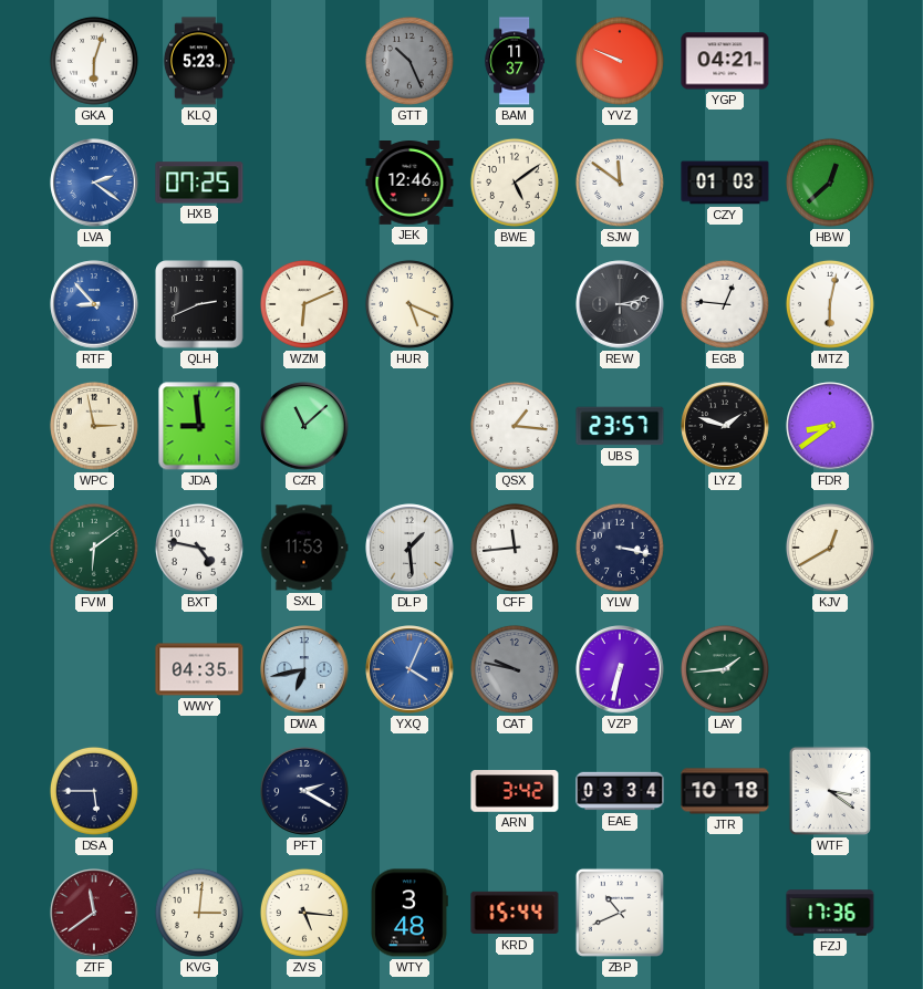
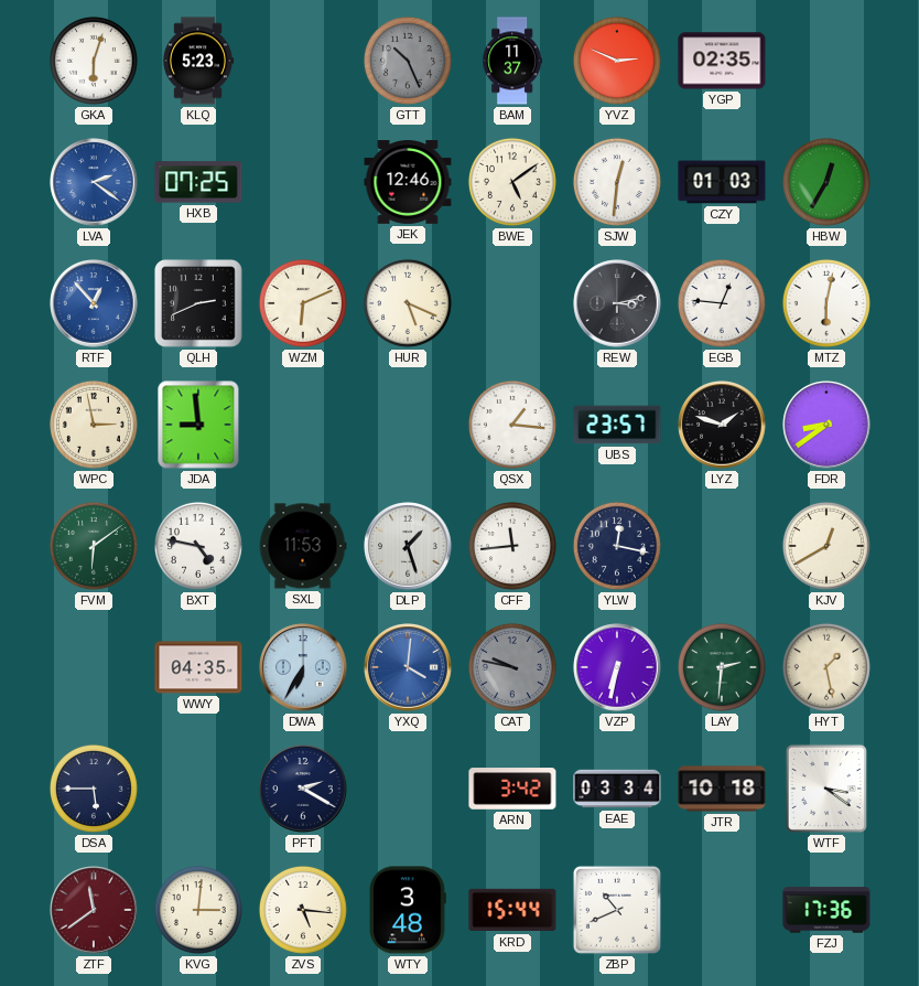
YVZ: 9:49 -> 2:49
YGP: 04:21 -> 02:35
SJW: 11:51 -> 12:31
HBW: 12:38 -> 12:35
RTF: 8:53 -> 12:53
CZR: 11:08 -> none
DLP: 1:29 -> 1:27
YLW: 3:17 -> 12:17
DWA: 6:43 -> 6:35
YXQ: 4:04 -> 4:01
LAY: 1:44 -> 2:31
HYT: none -> 1:28
